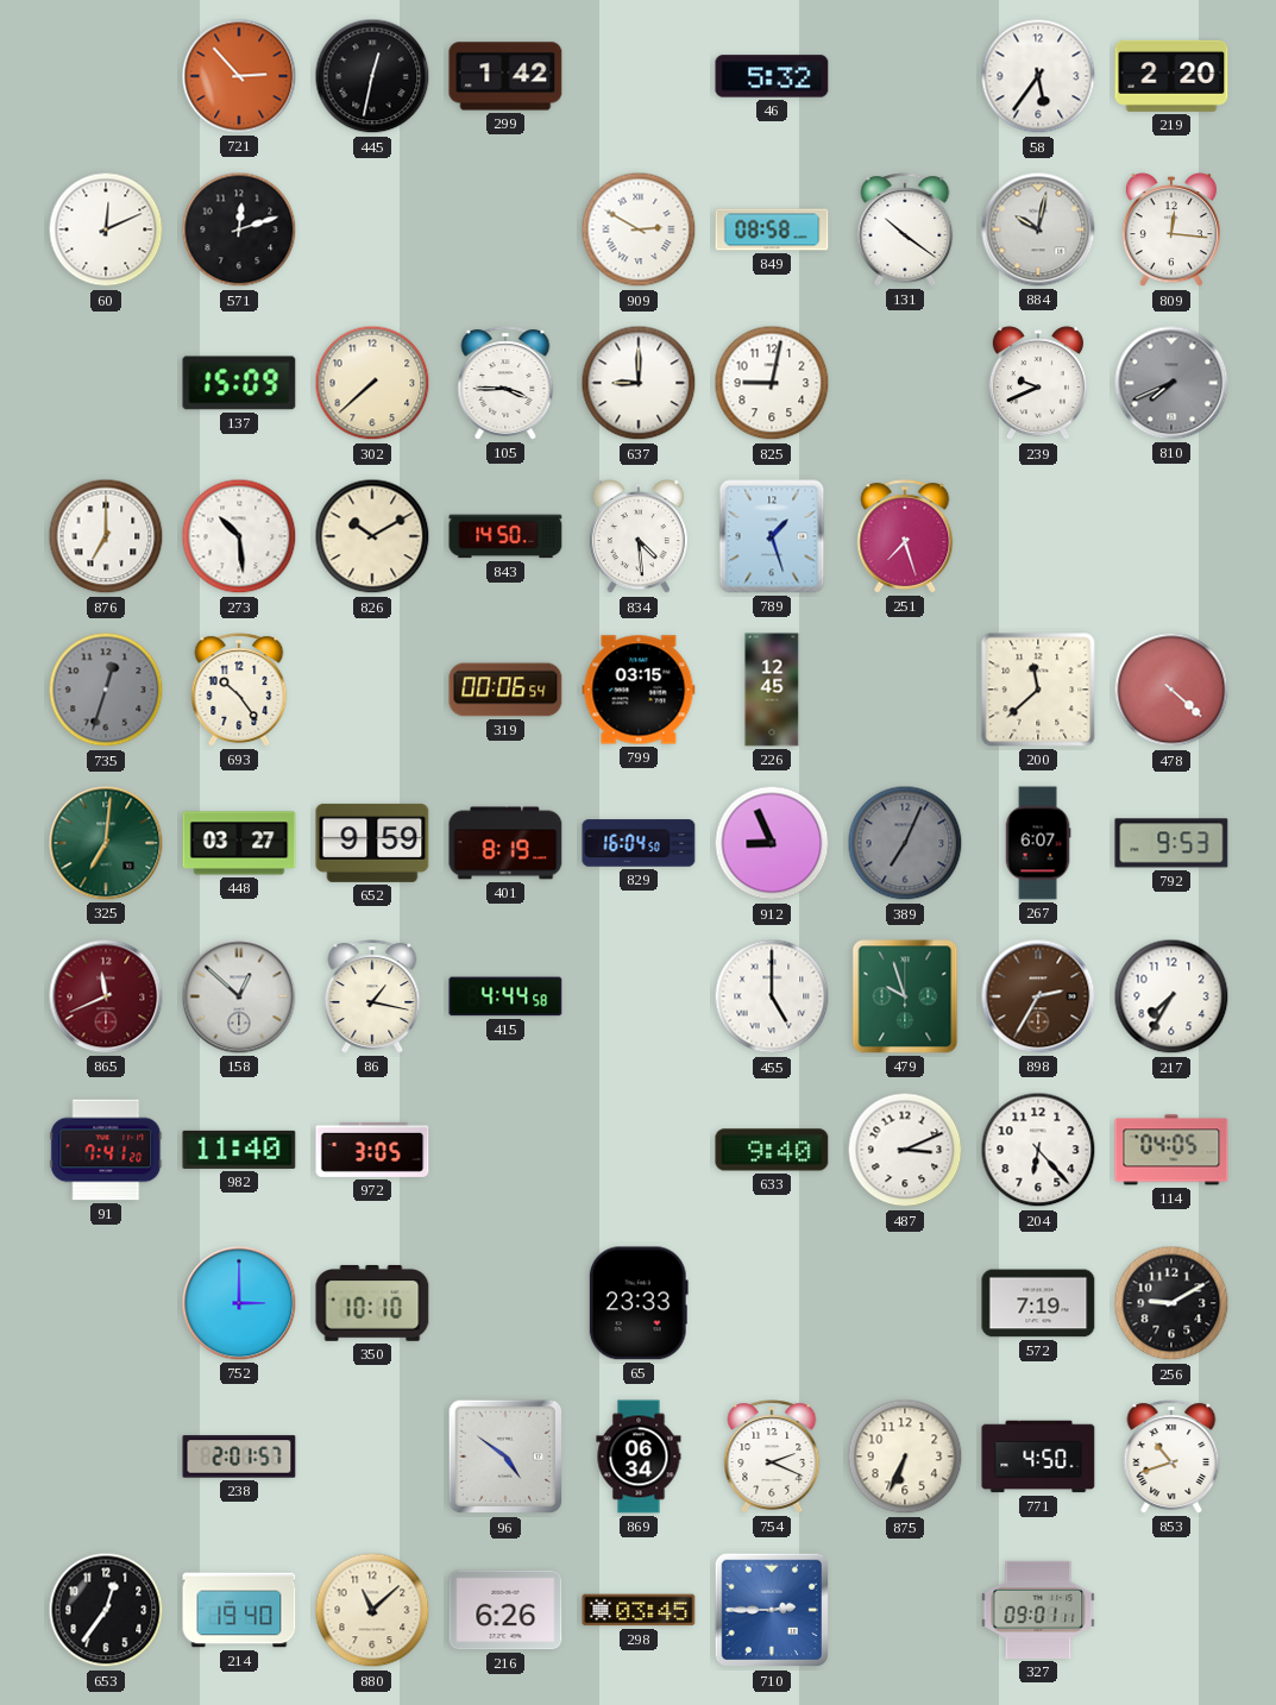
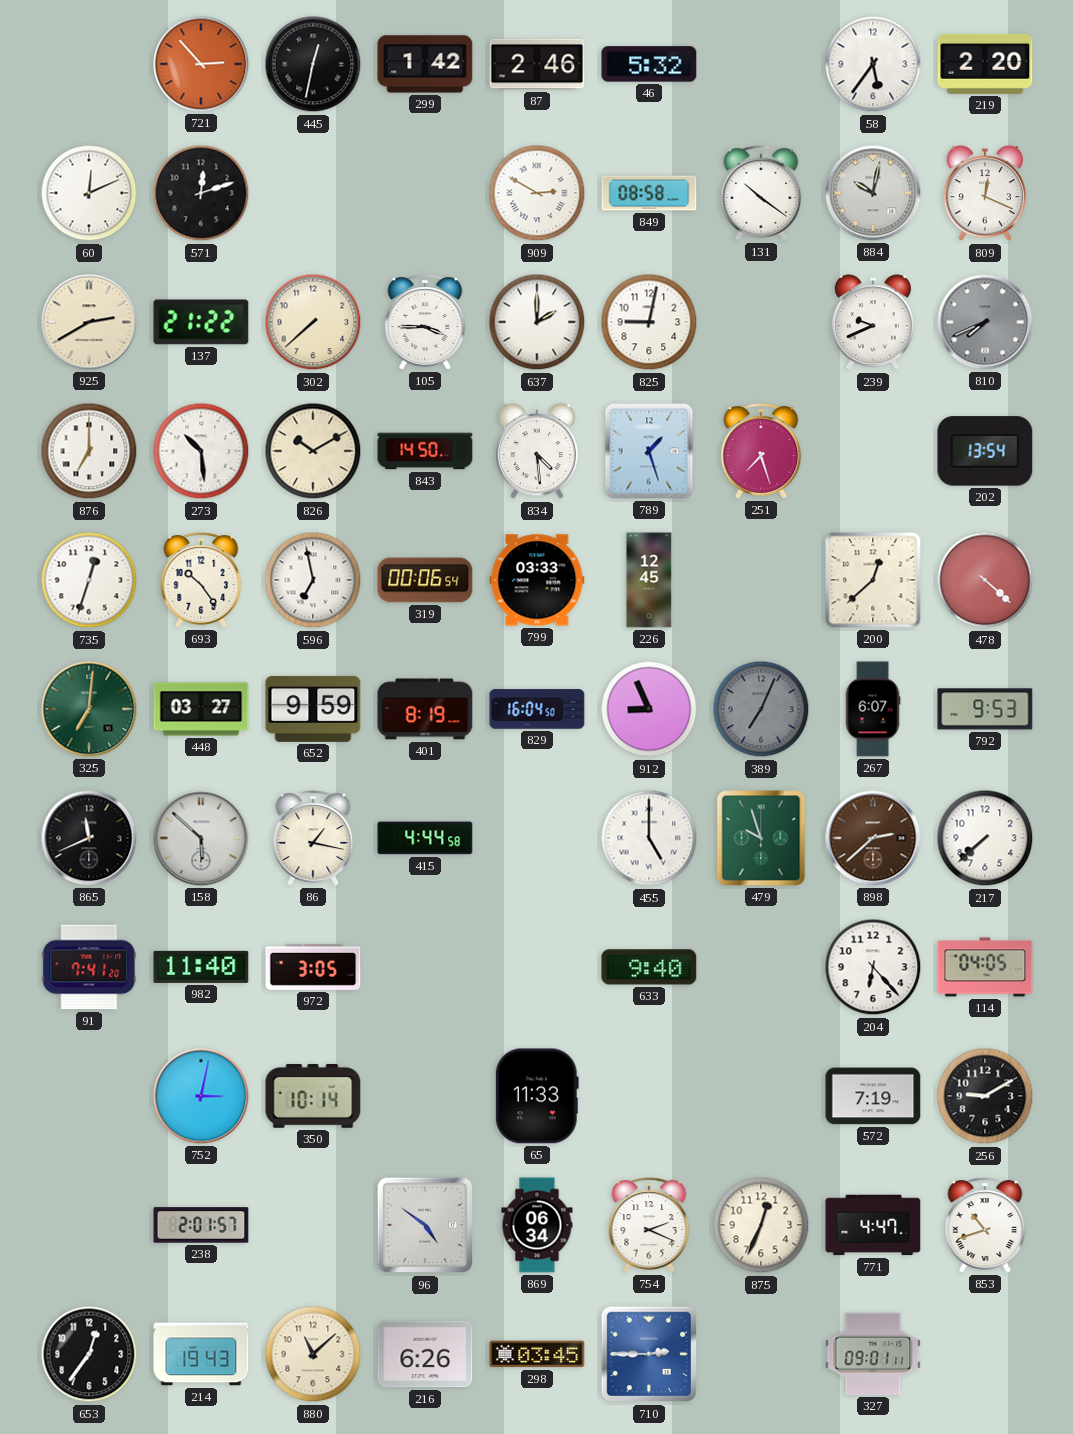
87: none -> 2:46
809: 12:16 -> 12:19
925: none -> 2:40
137: 15:09 -> 21:22
637: 9:00 -> 2:00
202: none -> 13:54
735 dial: grey -> white
596: none -> 6:58
799: 03:15 -> 03:33
200: 11:38 -> 12:38
865 dial: burgundy -> black
158: 12:52 -> 5:52
898: 2:35 -> 2:38
217: 7:35 -> 7:38
487: 3:11 -> none
752: 3:00 -> 3:02
350: 10:10 -> 10:14
65: 23:33 -> 11:33
875: 6:34 -> 12:34
771: 4:50 -> 4:47
214: 19:40 -> 19:43
